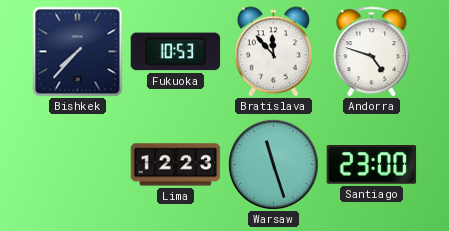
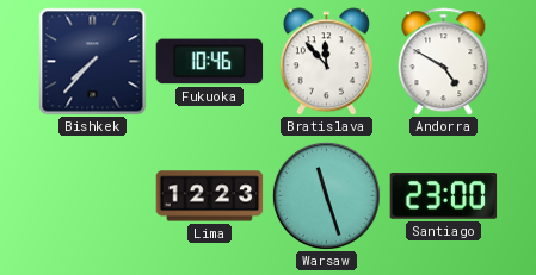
Fukuoka: 10:53 -> 10:46
Andorra: 4:48 -> 4:50
